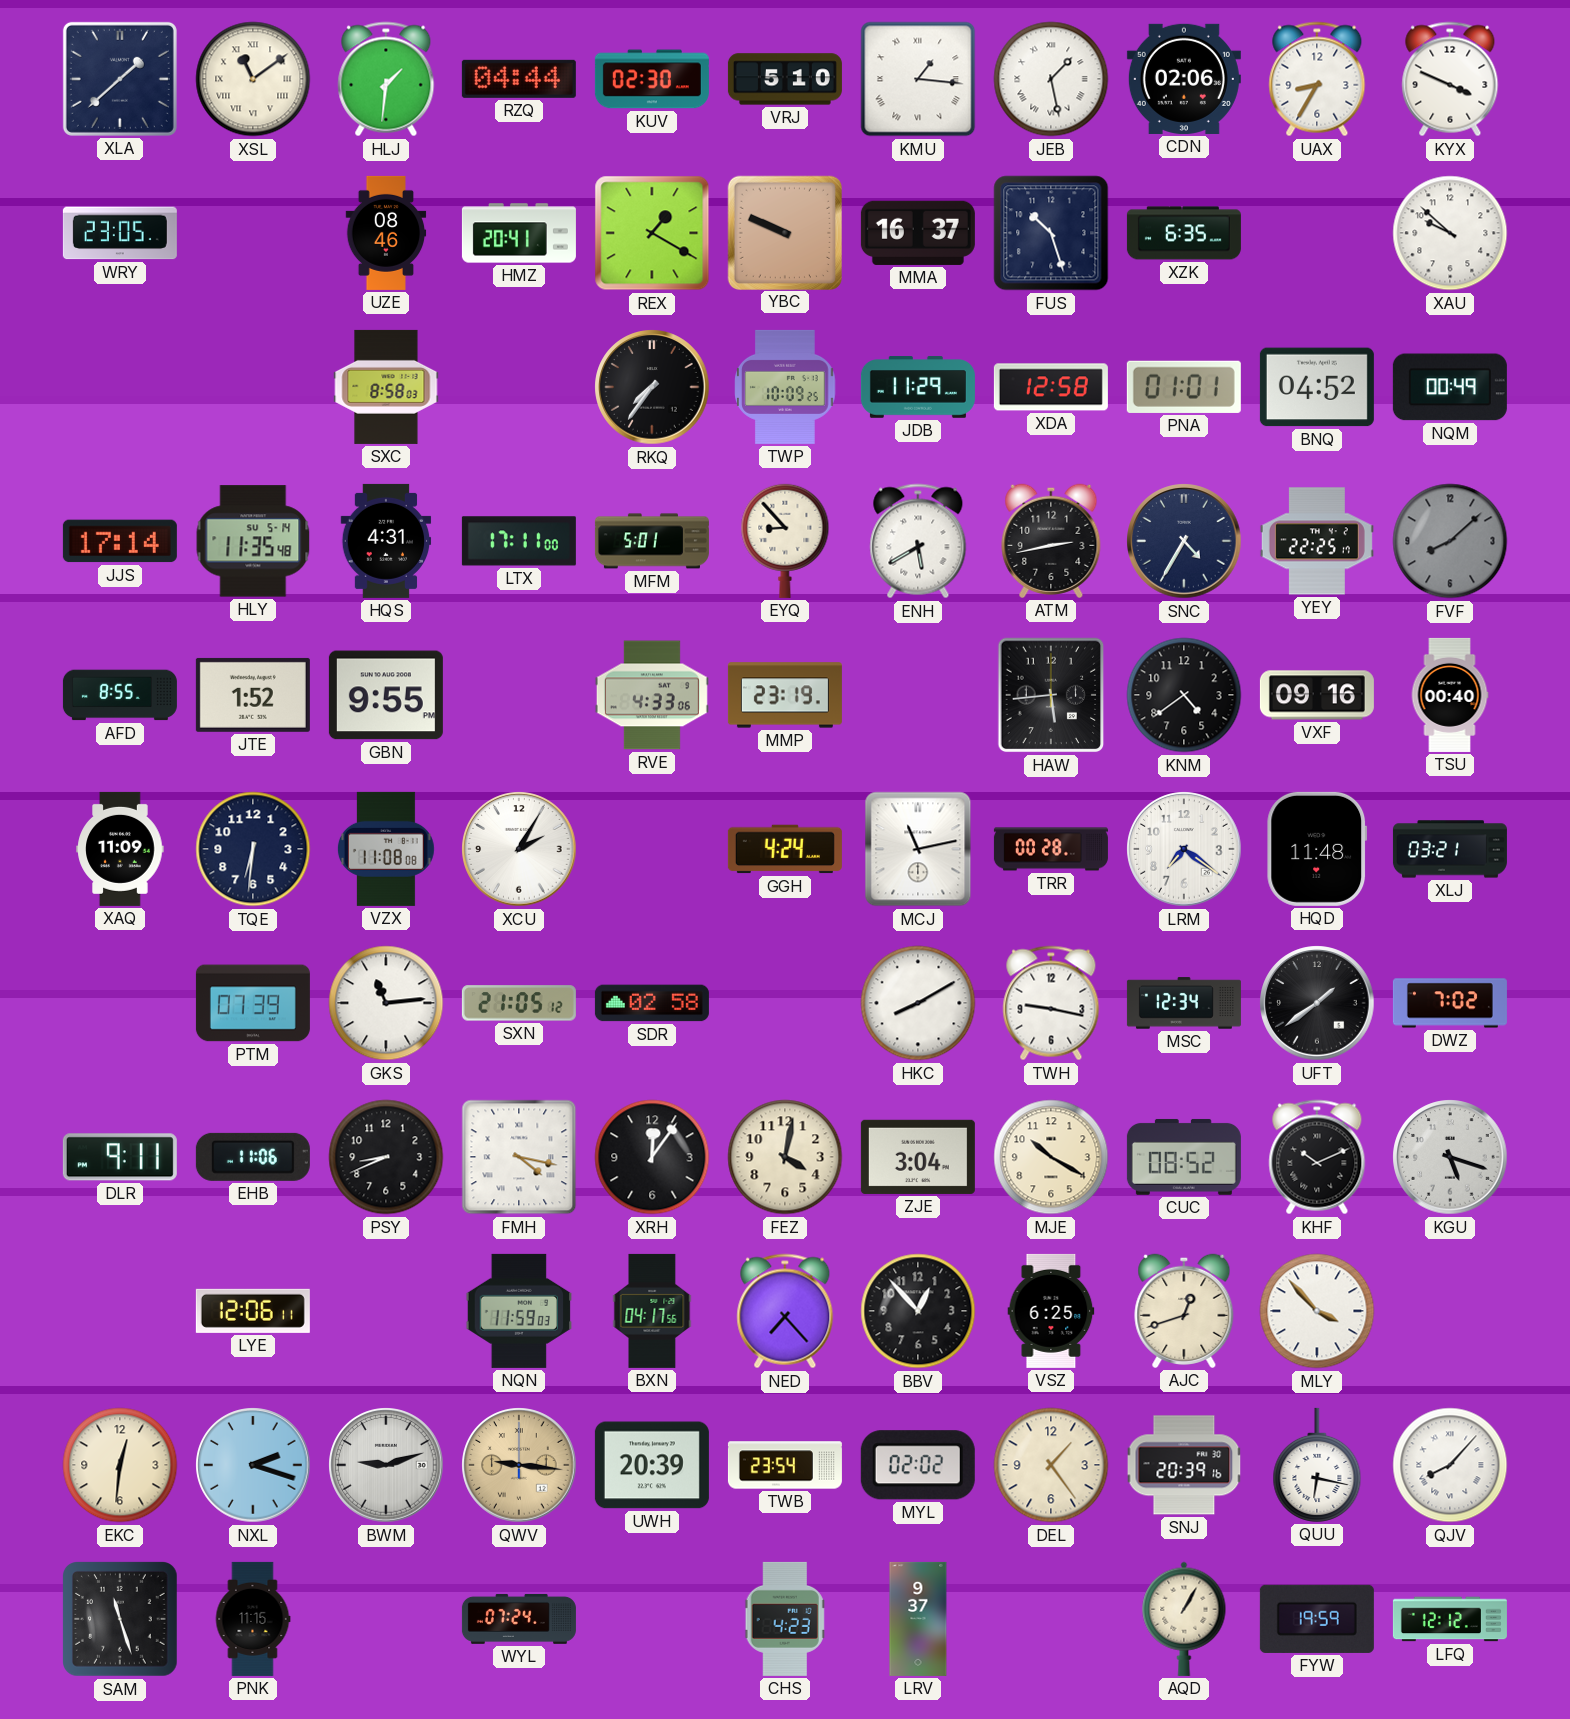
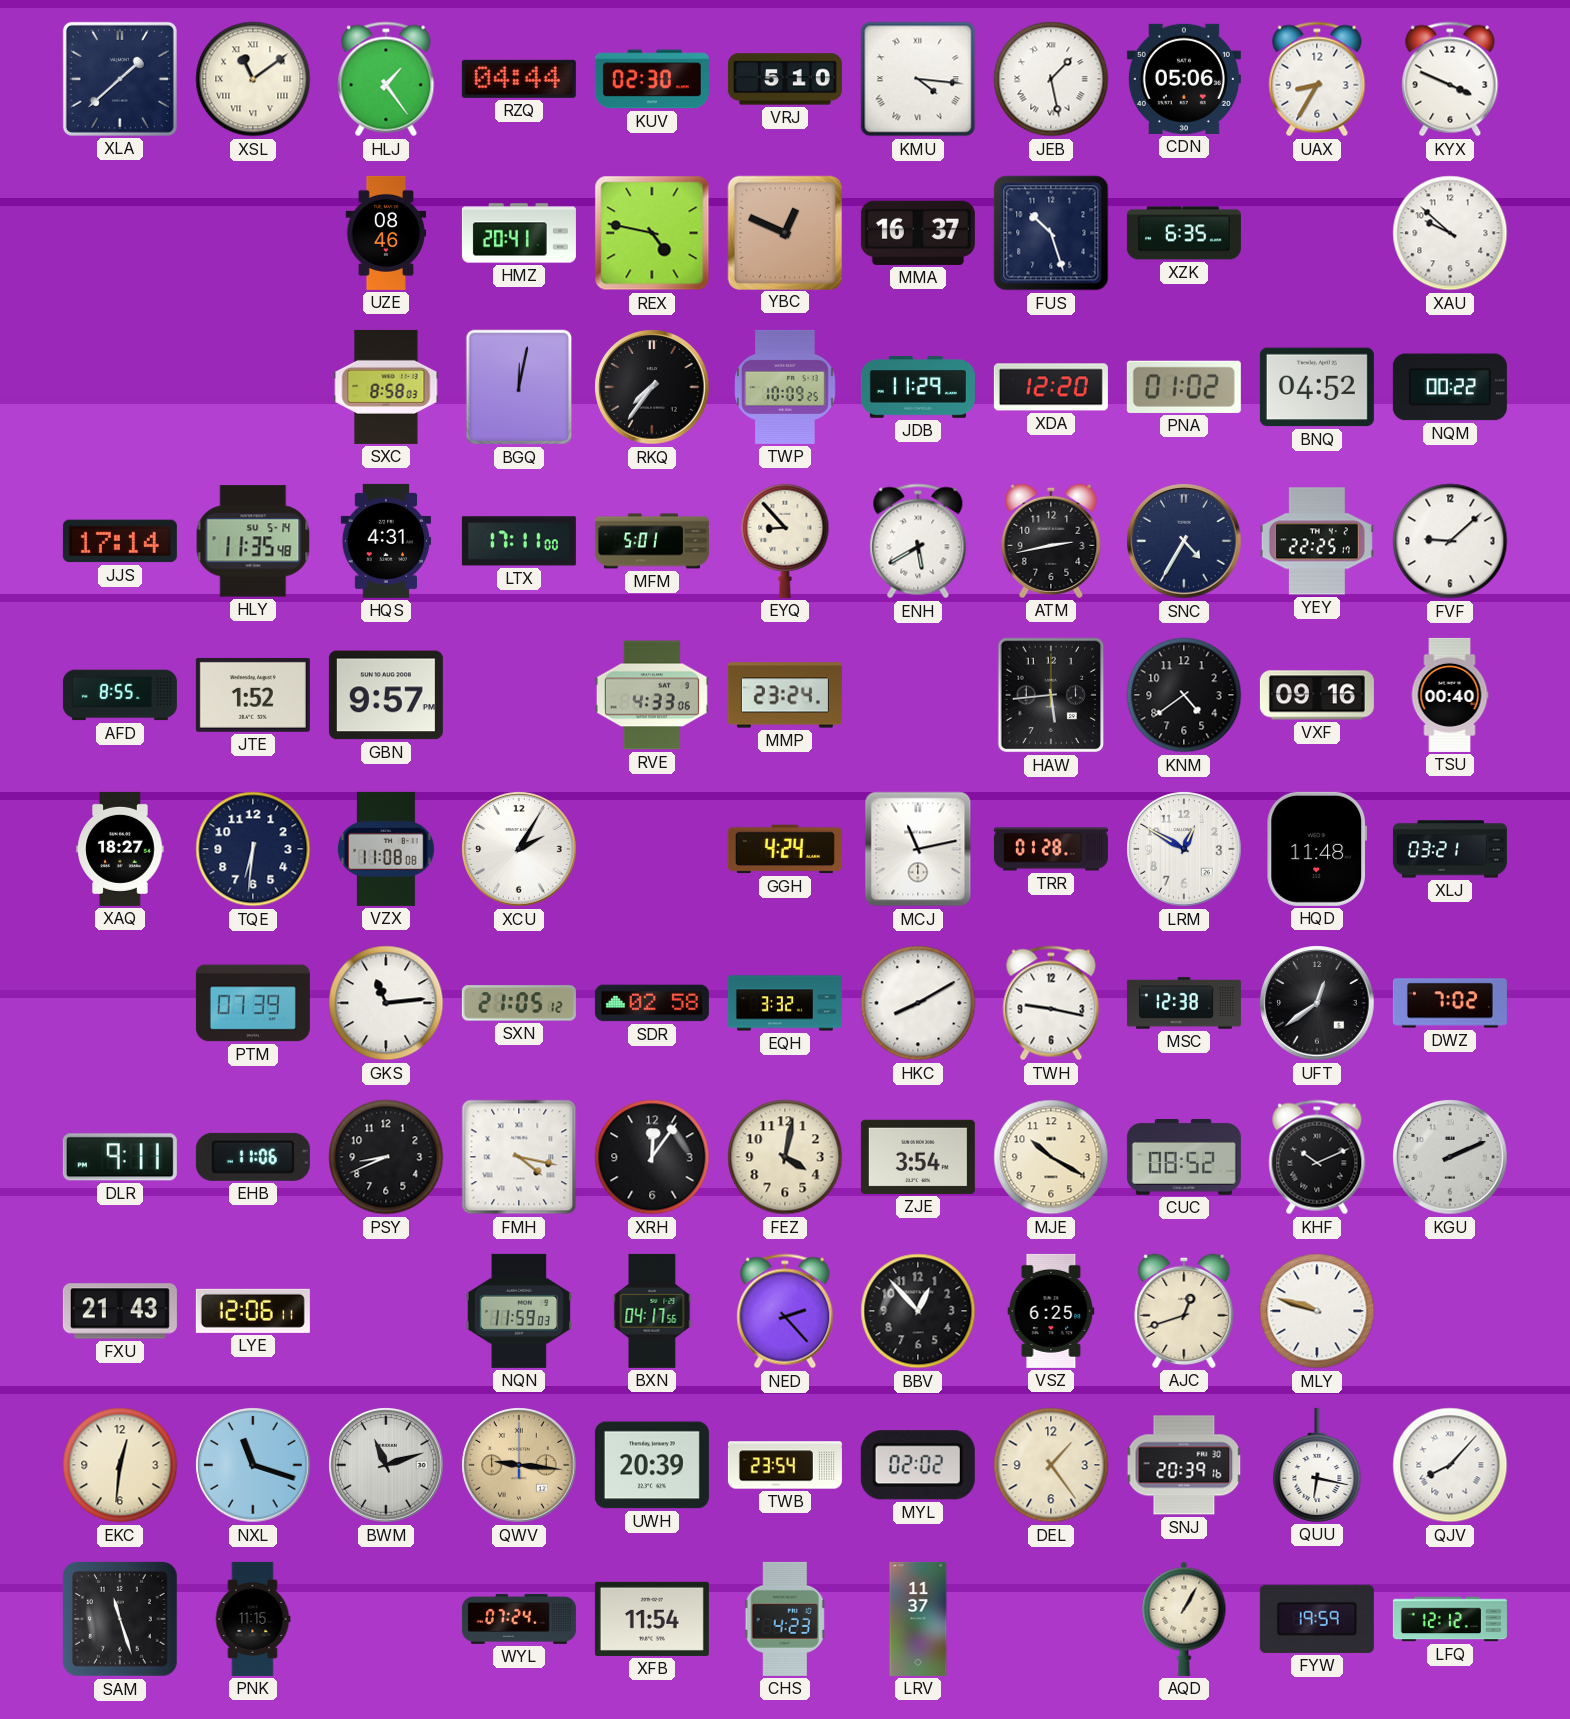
HLJ: 1:31 -> 1:24
KMU: 1:16 -> 4:16
CDN: 02:06 -> 05:06
WRY: 23:05 -> none
REX: 1:20 -> 4:47
YBC: 9:49 -> 12:49
BGQ: none -> 12:02
XDA: 12:58 -> 12:20
PNA: 01:01 -> 01:02
NQM: 00:49 -> 00:22
FVF: 8:08 -> 9:08
FVF dial: grey -> white
GBN: 9:55 -> 9:57
MMP: 23:19 -> 23:24
XAQ: 11:09 -> 18:27
TRR: 00:28 -> 01:28
LRM: 7:21 -> 12:50
EQH: none -> 3:32
MSC: 12:34 -> 12:38
UFT: 1:39 -> 12:39
ZJE: 3:04 -> 3:54
KGU: 5:18 -> 2:11
FXU: none -> 21:43
NED: 7:23 -> 2:23
MLY: 3:53 -> 9:48
NXL: 2:18 -> 11:18
BWM: 9:12 -> 11:12
XFB: none -> 11:54
LRV: 9:37 -> 11:37
